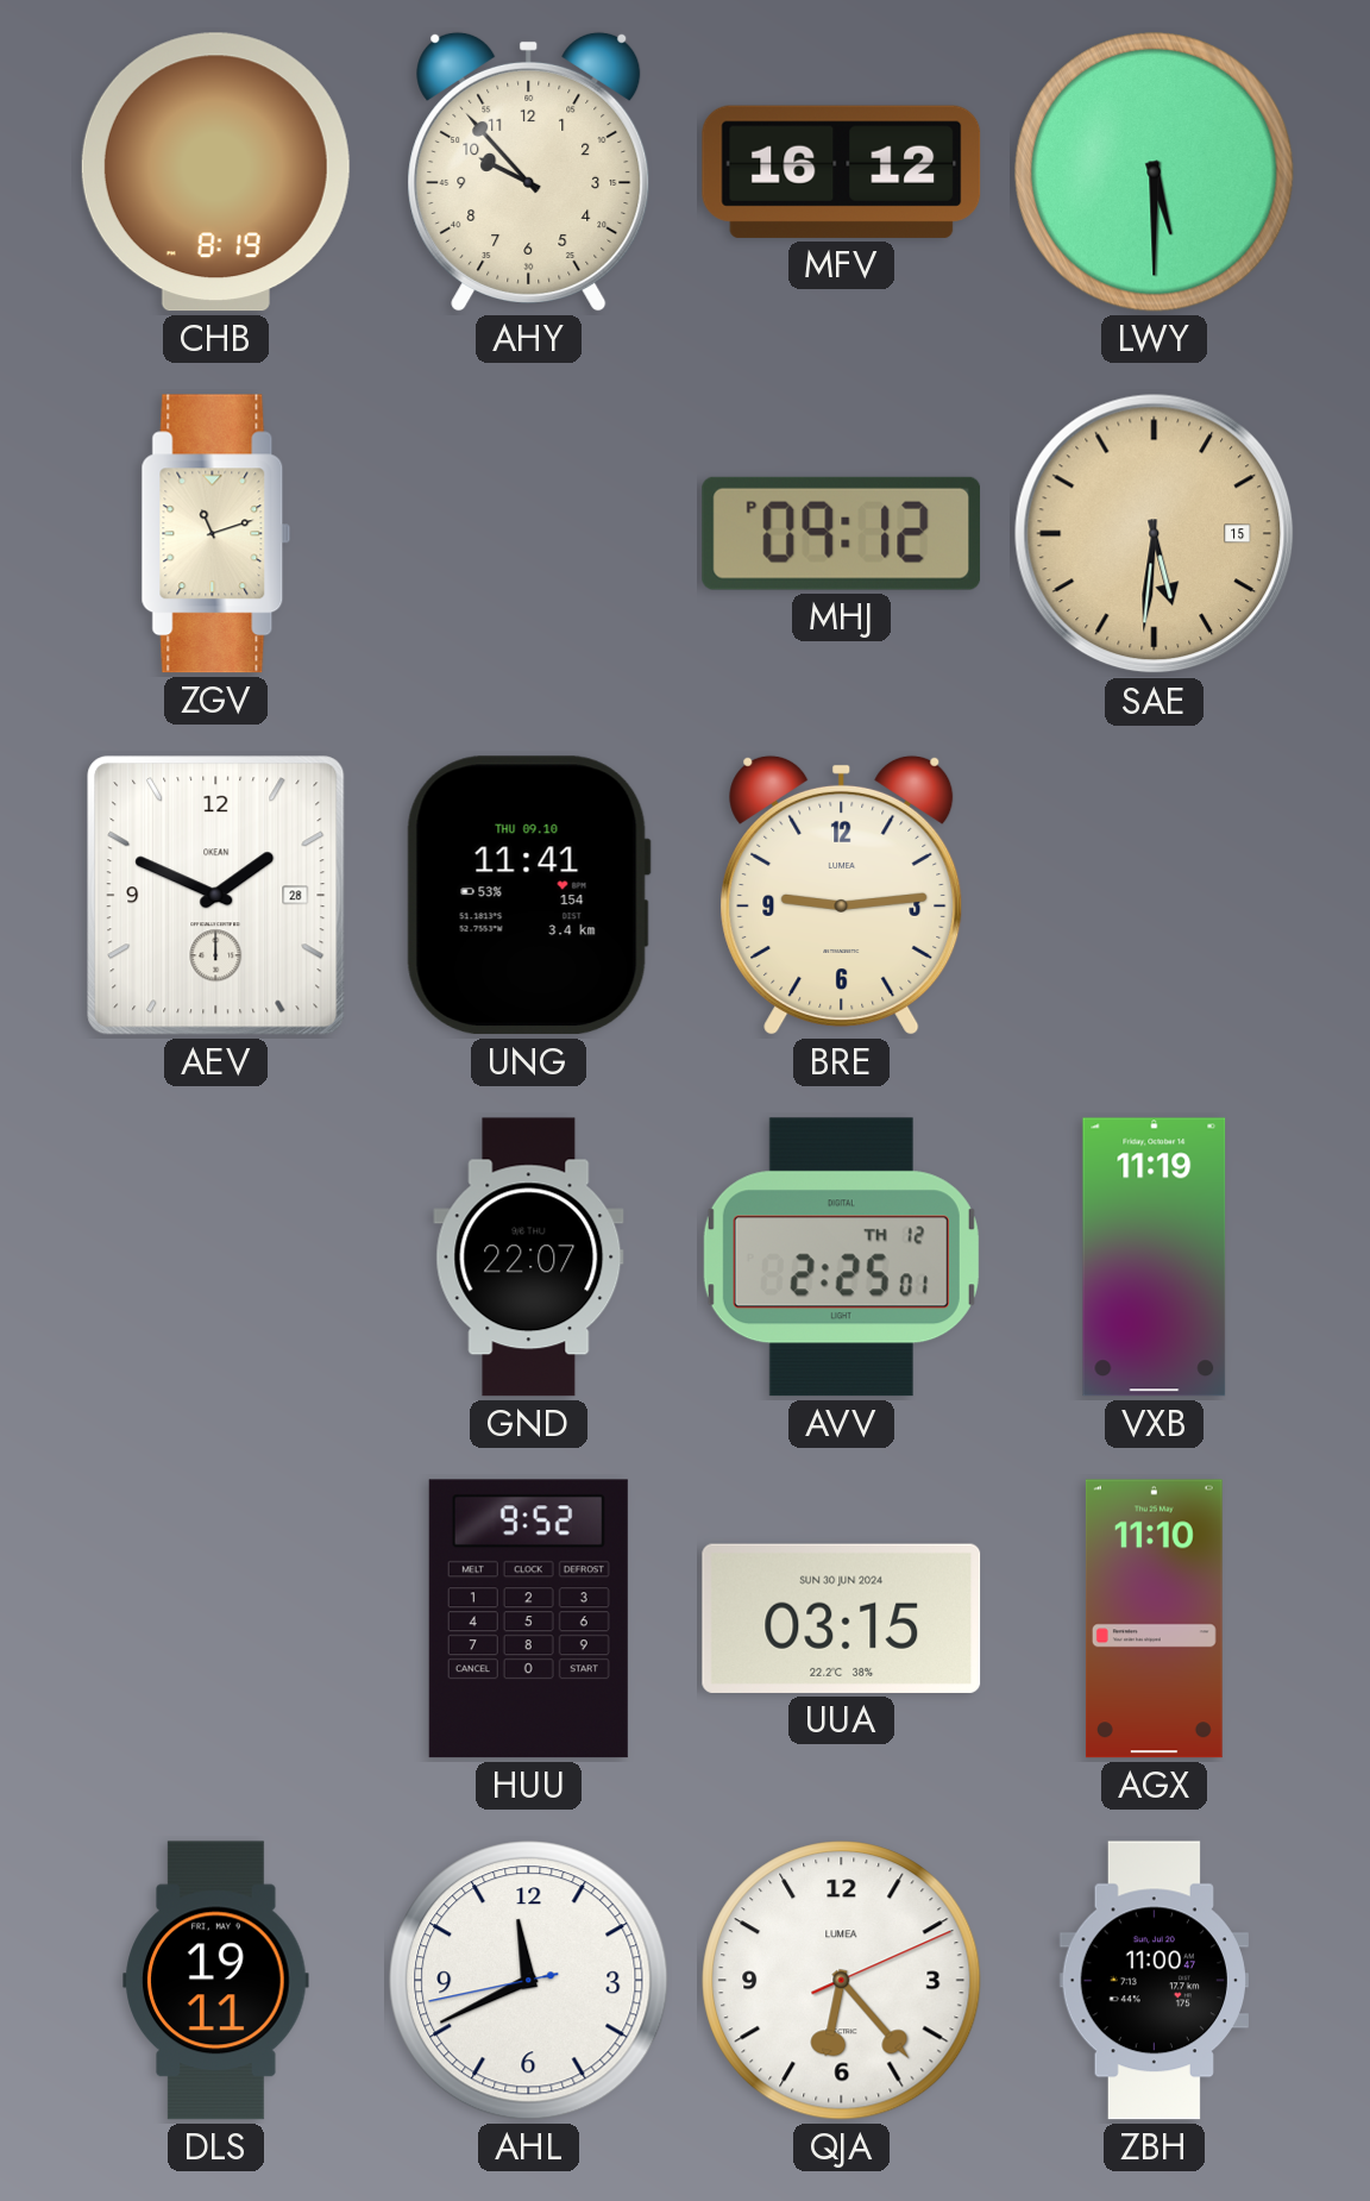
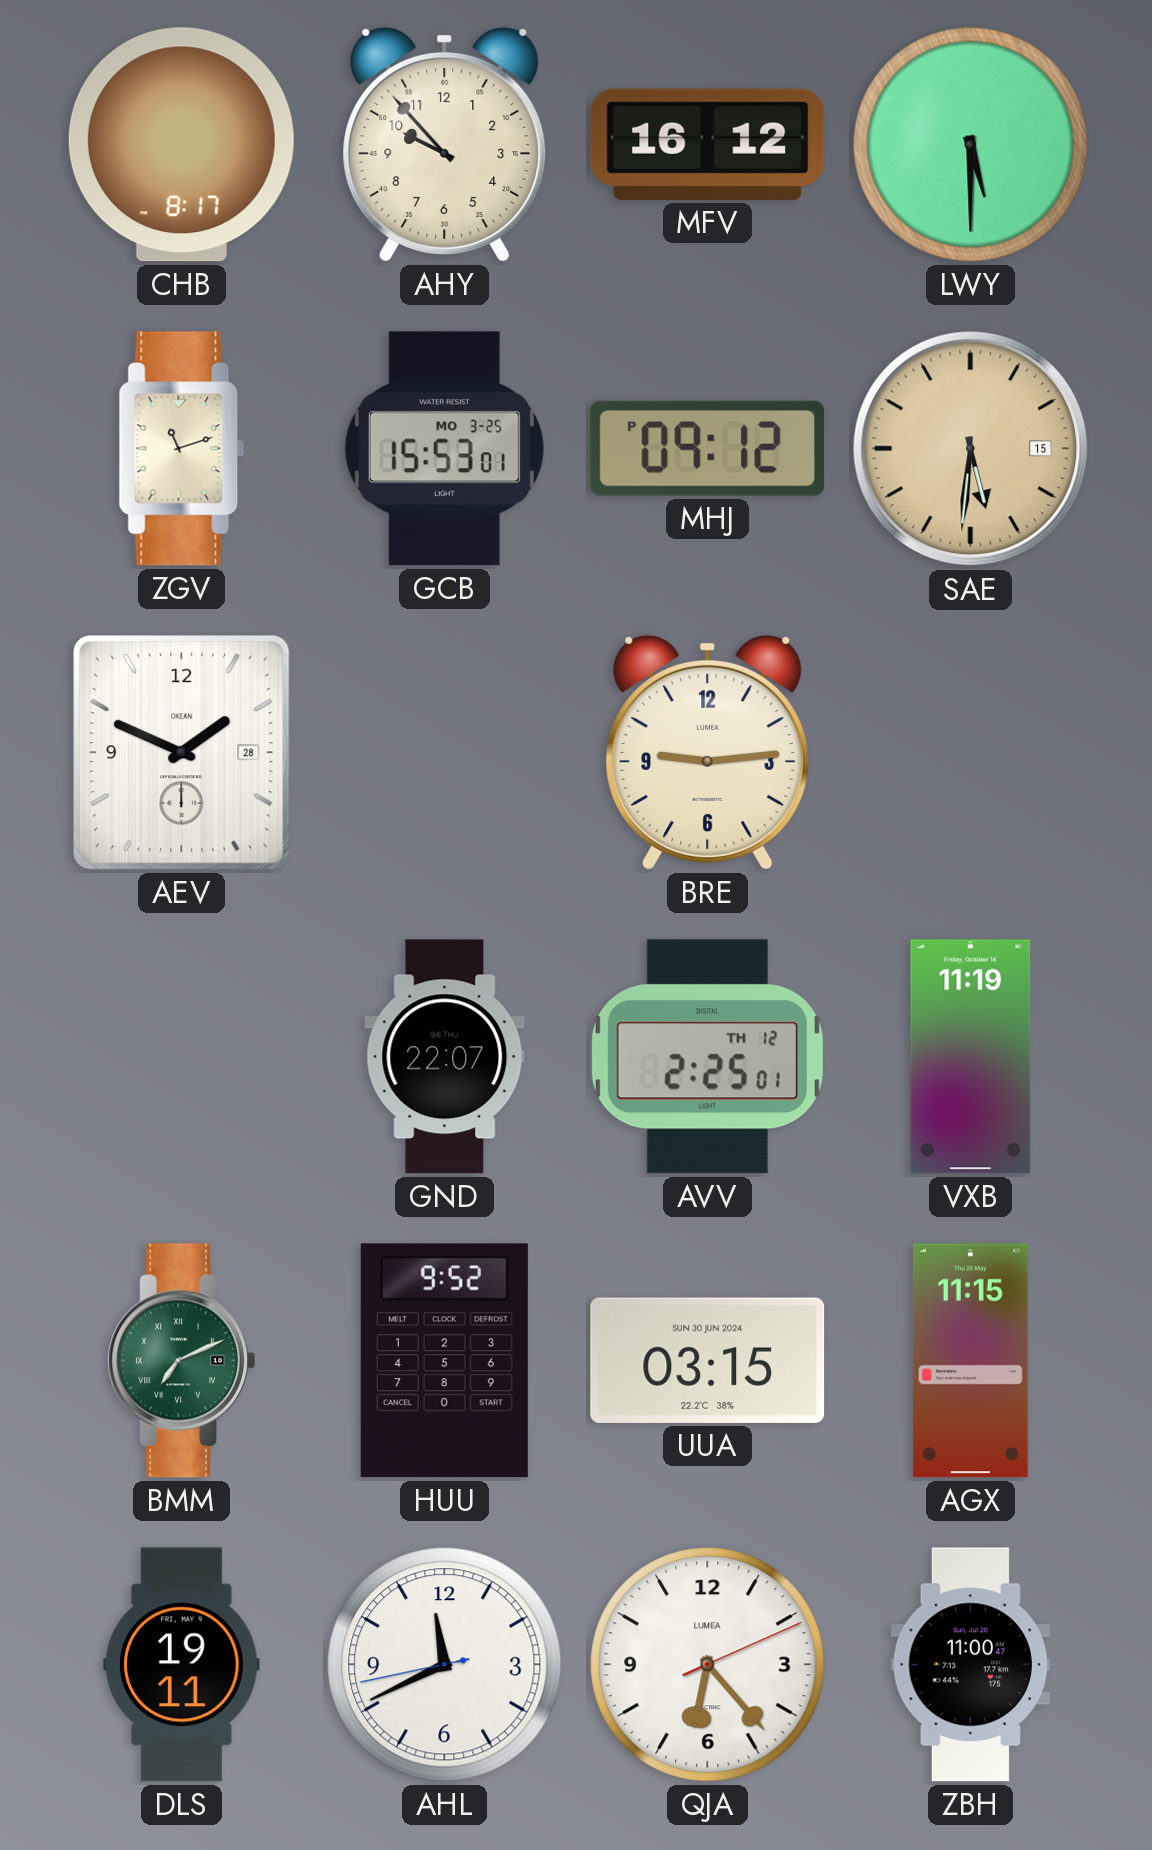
CHB: 8:19 -> 8:17
GCB: none -> 15:53
UNG: 11:41 -> none
BMM: none -> 7:11
AGX: 11:10 -> 11:15
